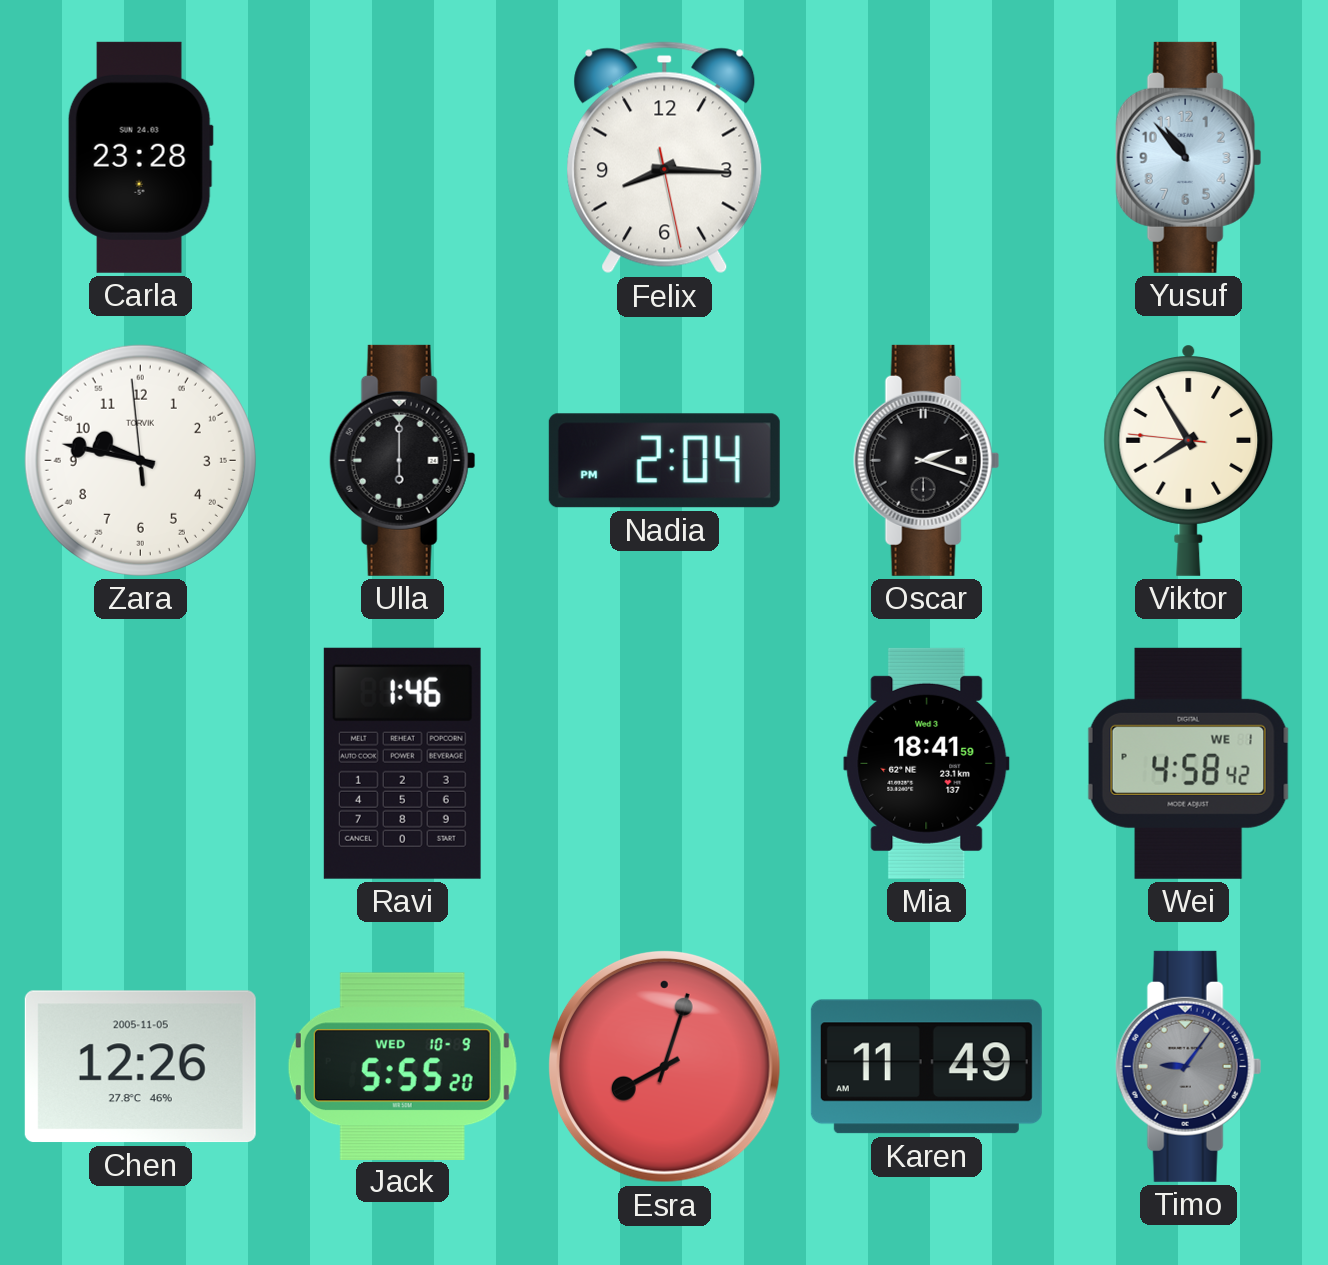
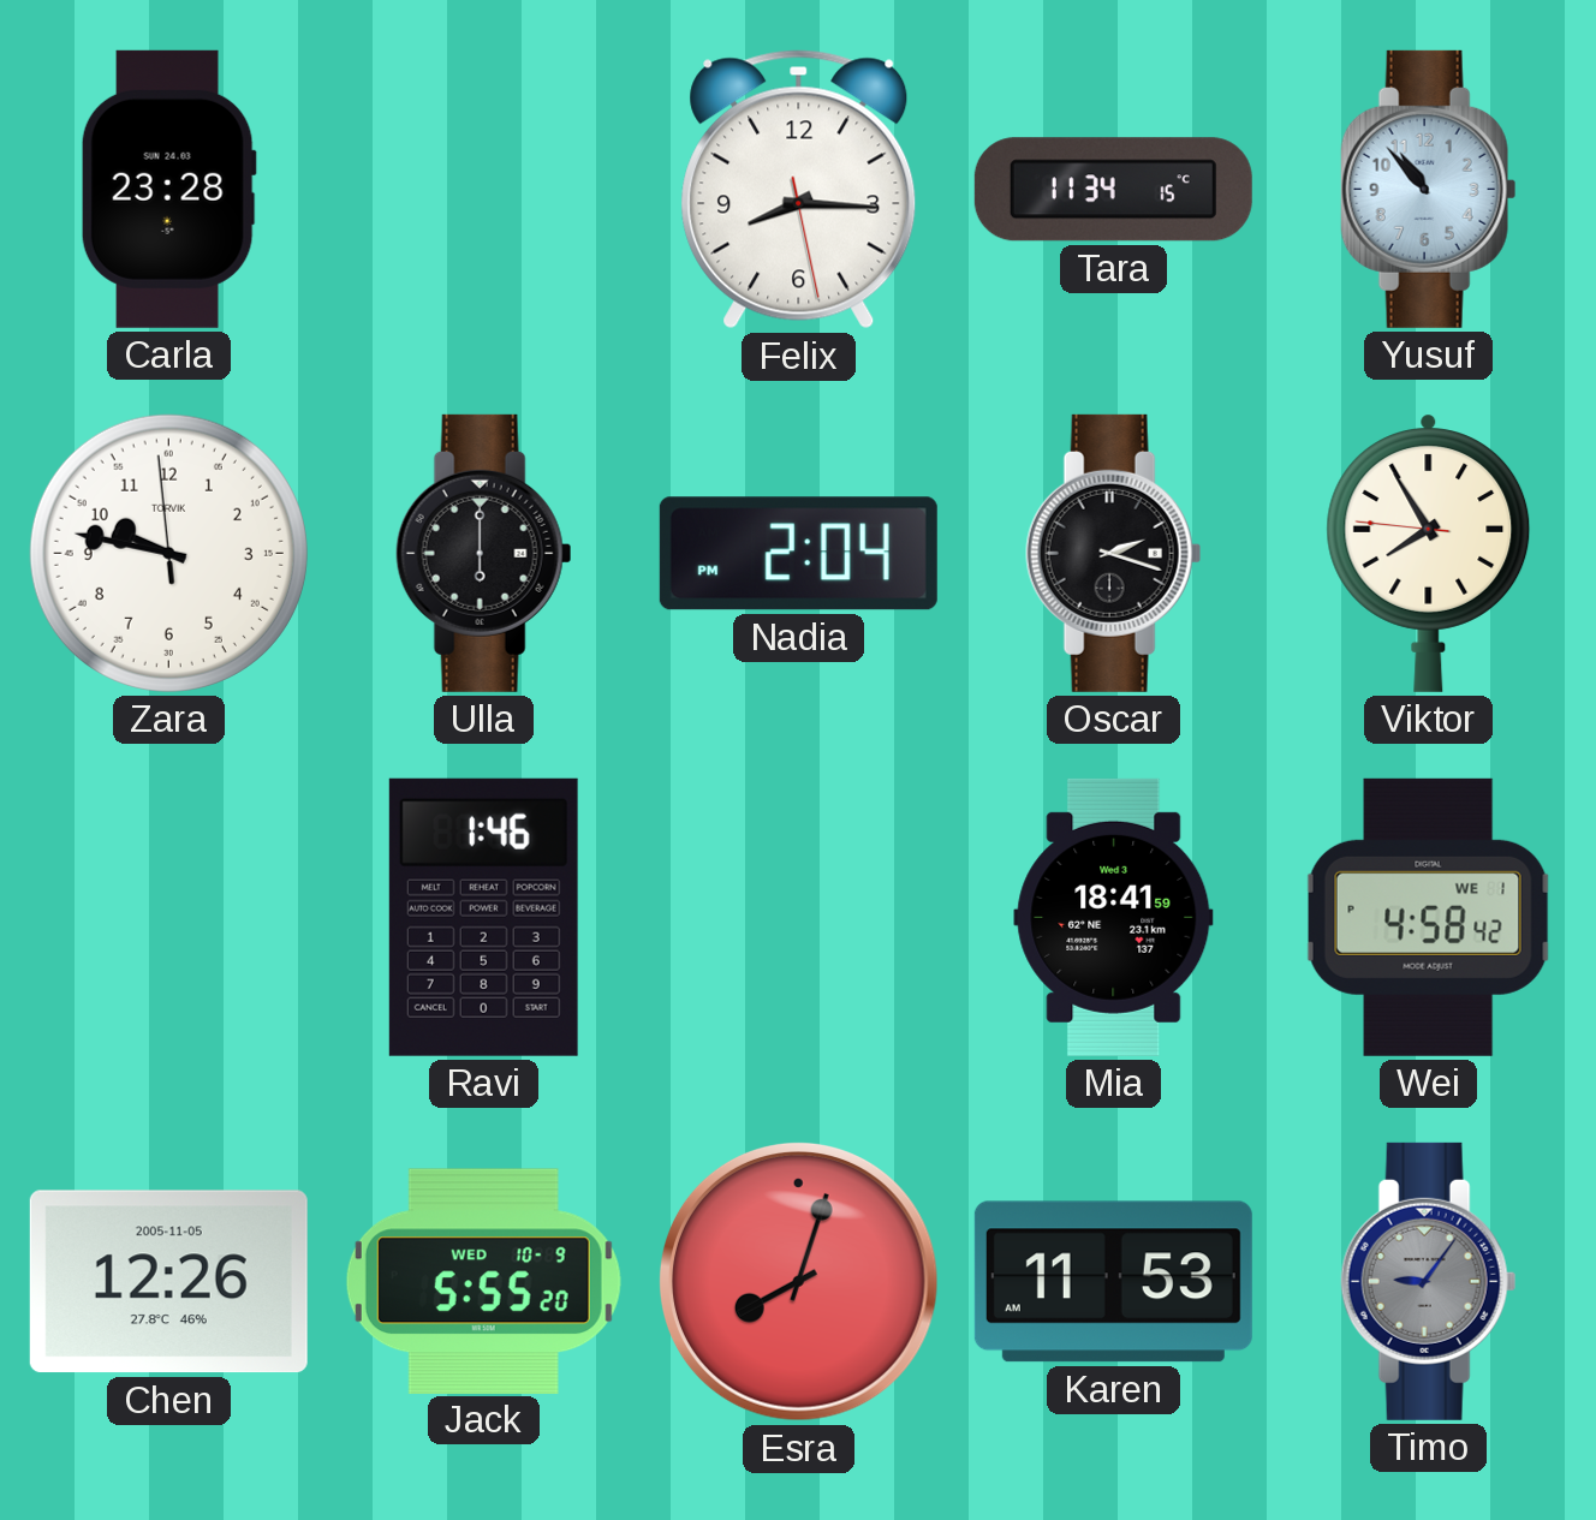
Tara: none -> 11:34
Karen: 11:49 -> 11:53
